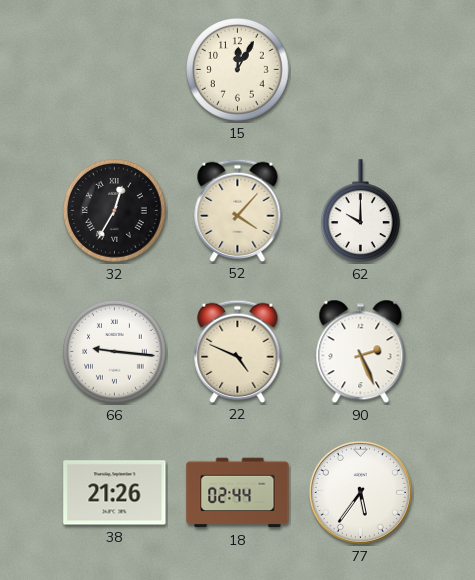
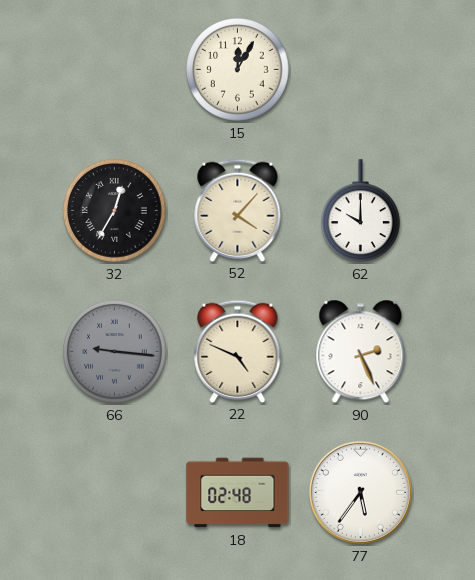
66 dial: white -> grey
38: 21:26 -> none
18: 02:44 -> 02:48
